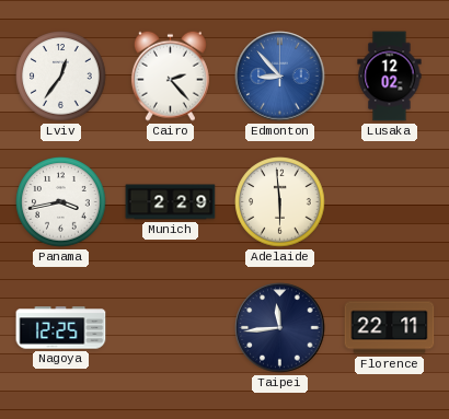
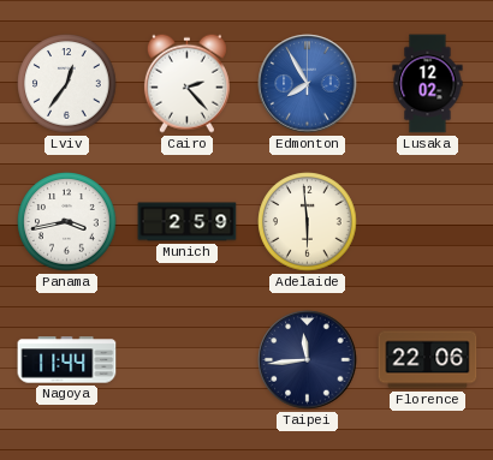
Edmonton: 8:53 -> 7:55
Munich: 2:29 -> 2:59
Nagoya: 12:25 -> 11:44
Florence: 22:11 -> 22:06
